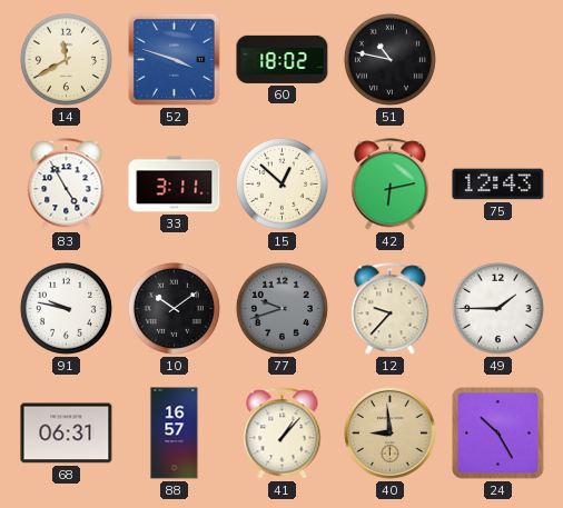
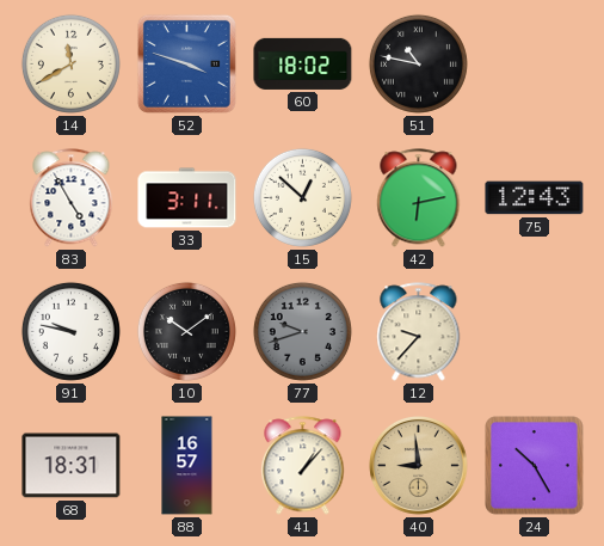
49: 1:45 -> none
68: 06:31 -> 18:31
